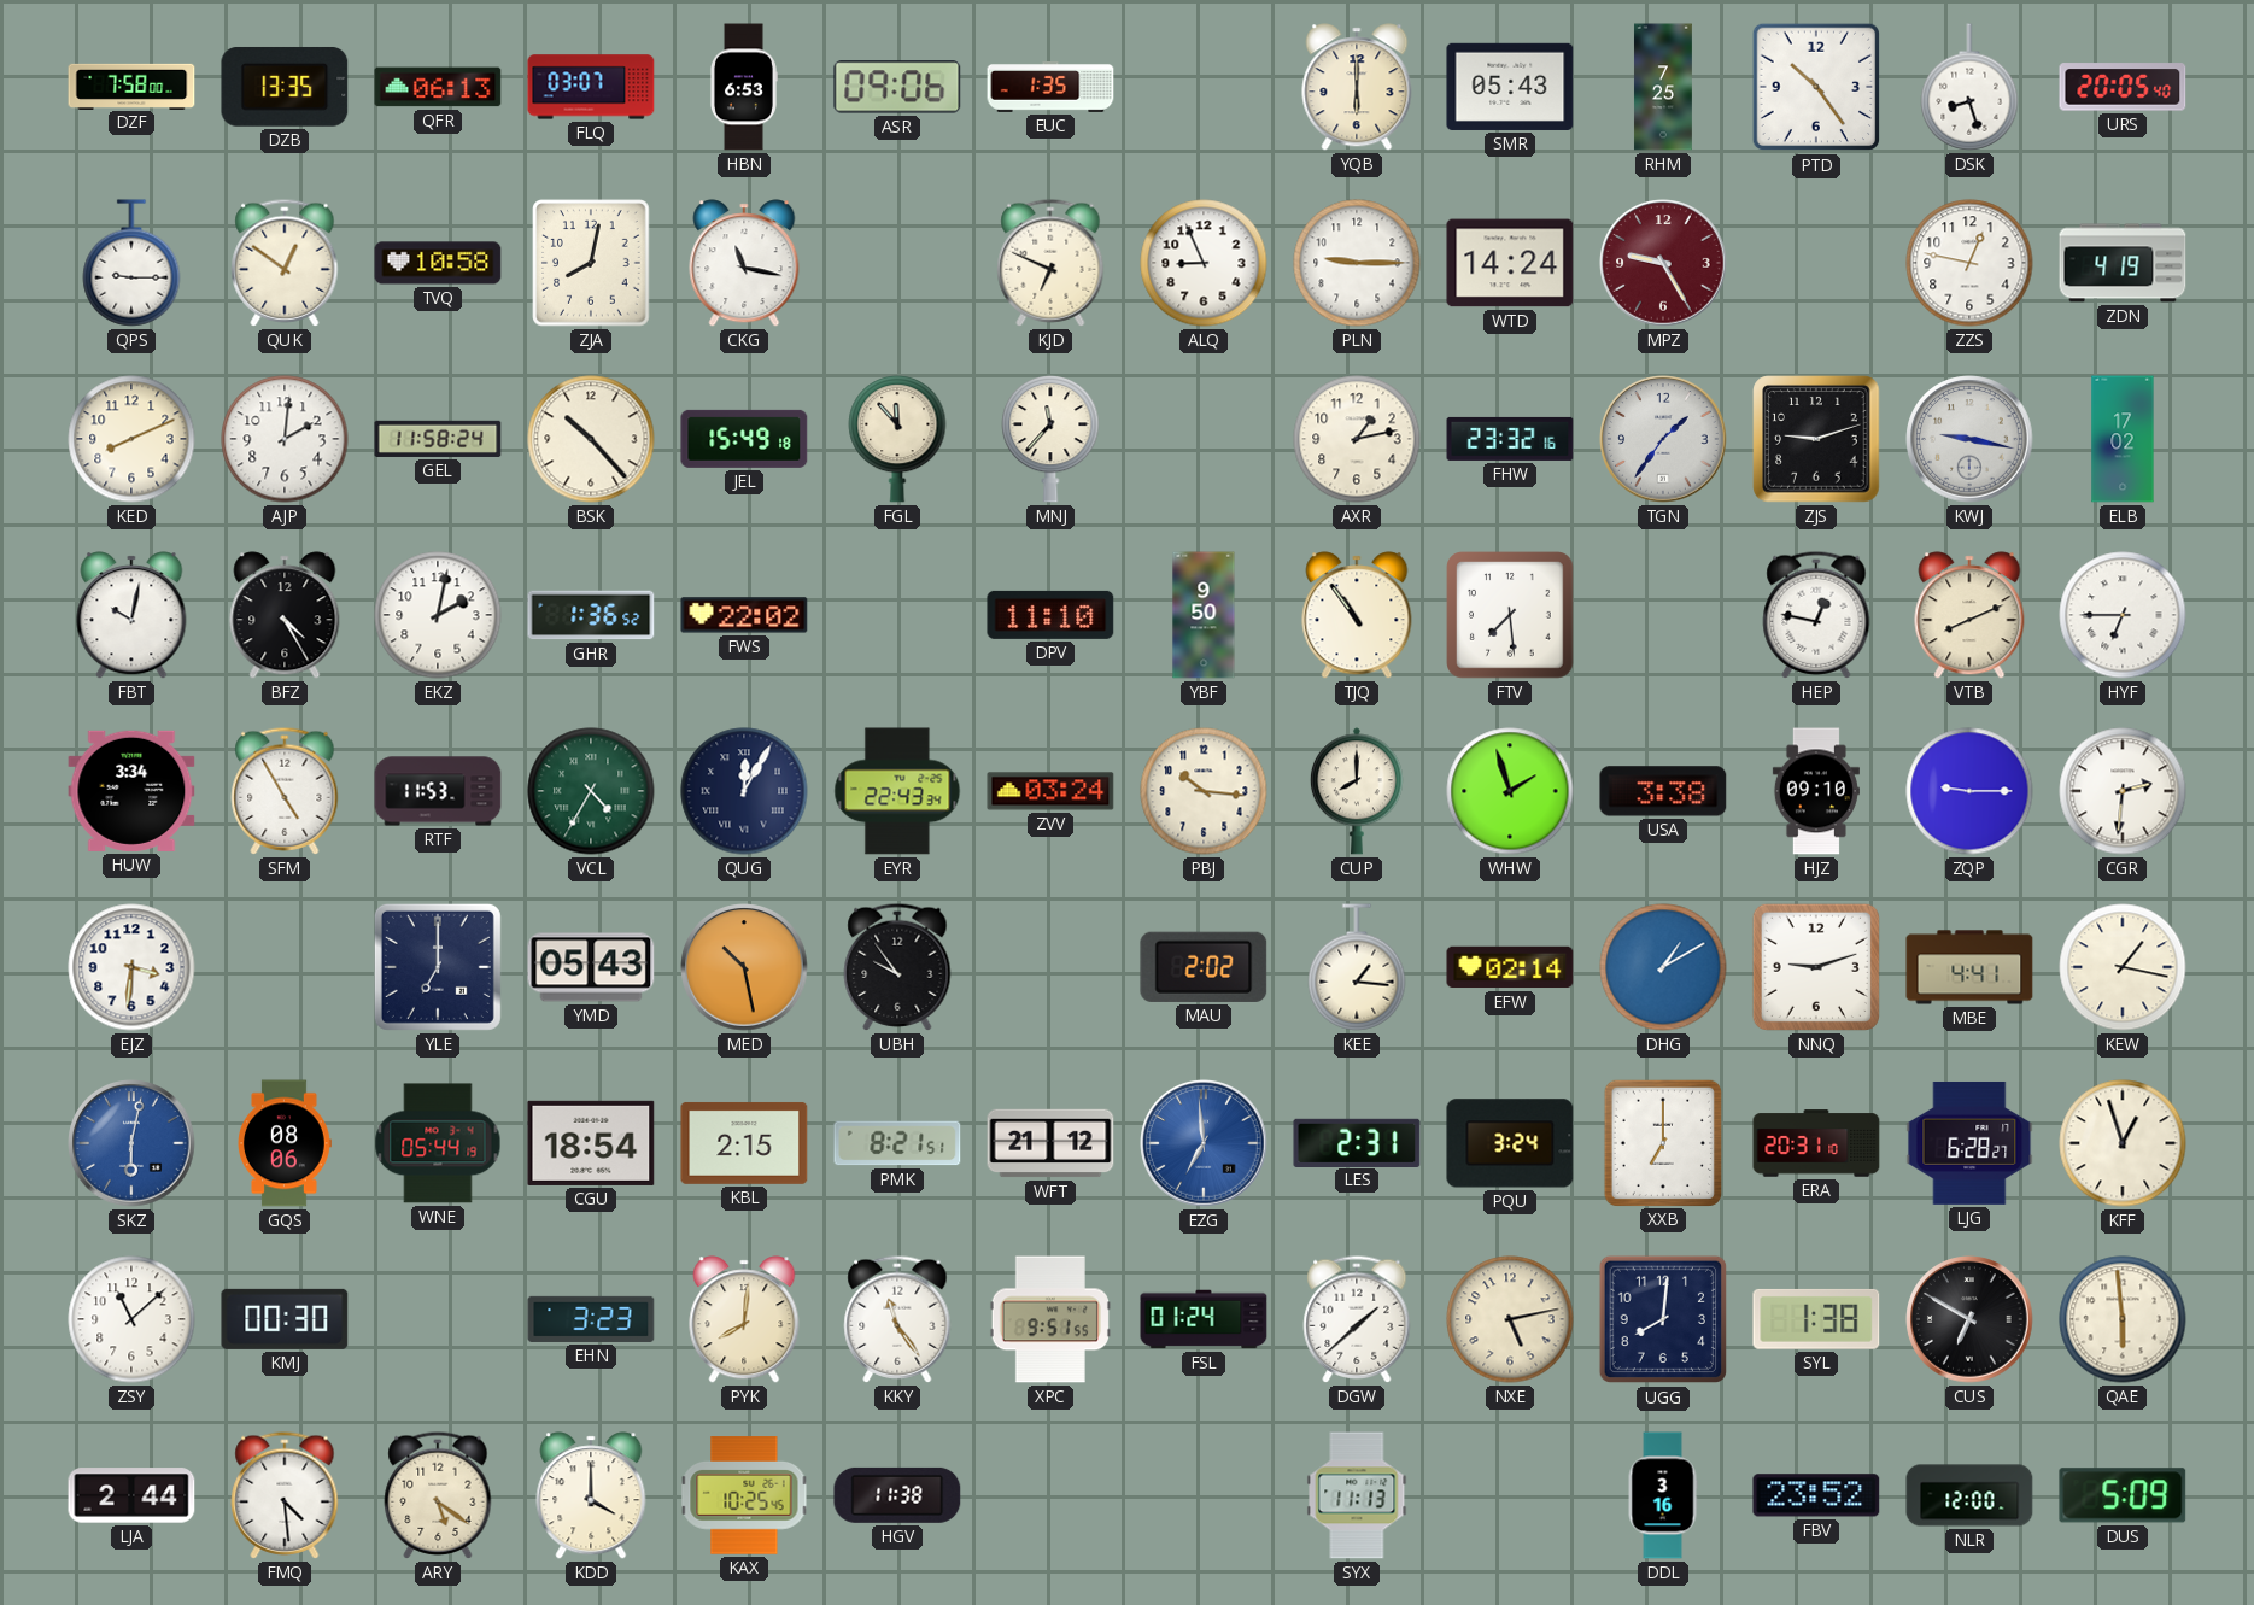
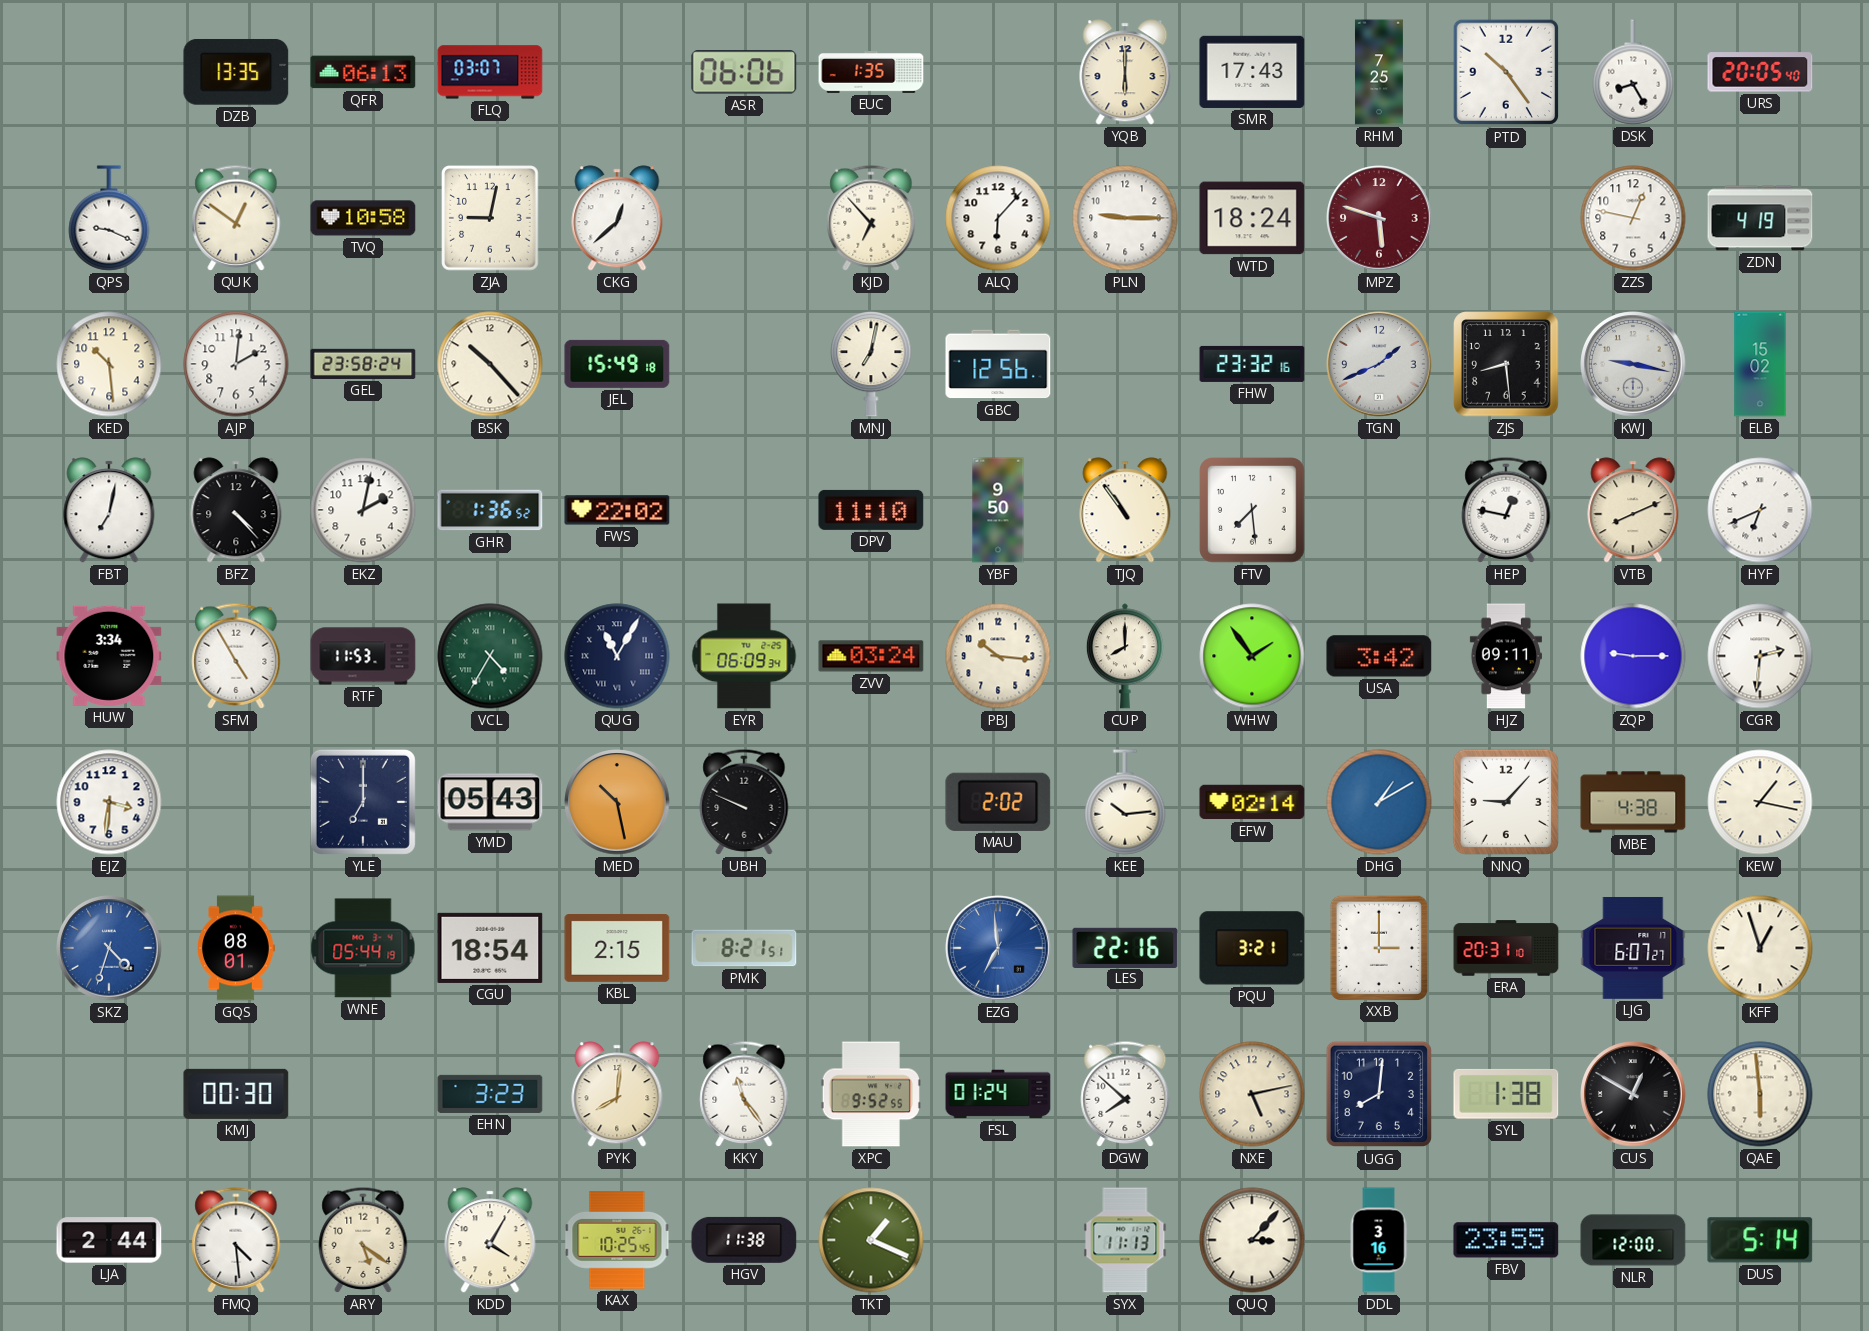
DZF: 7:58 -> none
HBN: 6:53 -> none
ASR: 09:06 -> 06:06
SMR: 05:43 -> 17:43
DSK: 8:27 -> 8:25
QPS: 9:15 -> 9:19
ZJA: 8:02 -> 9:02
CKG: 11:17 -> 12:38
KJD: 6:49 -> 6:53
ALQ: 8:56 -> 6:07
WTD: 14:24 -> 18:24
MPZ: 9:25 -> 5:48
KED: 8:11 -> 10:29
GEL: 11:58 -> 23:58
FGL: 11:53 -> none
MNJ: 11:37 -> 7:02
GBC: none -> 12:56
AXR: 1:13 -> none
TGN: 1:36 -> 1:41
ZJS: 9:12 -> 8:29
ELB: 17:02 -> 15:02
FBT: 10:02 -> 7:02
BFZ: 4:25 -> 4:23
HYF: 6:45 -> 6:41
QUG: 12:05 -> 11:05
EYR: 22:43 -> 06:09
WHW: 1:57 -> 1:54
USA: 3:38 -> 3:42
HJZ: 09:10 -> 09:11
UBH: 9:54 -> 9:49
KEE: 1:16 -> 10:14
NNQ: 9:12 -> 9:07
MBE: 4:41 -> 4:38
SKZ: 6:02 -> 4:33
GQS: 08:06 -> 08:01
WFT: 21:12 -> none
LES: 2:31 -> 22:16
PQU: 3:24 -> 3:21
XXB: 7:00 -> 3:00
LJG: 6:28 -> 6:07
ZSY: 11:08 -> none
XPC: 9:51 -> 9:52
DGW: 1:38 -> 7:52
CUS: 6:50 -> 12:50
KDD: 4:00 -> 4:05
TKT: none -> 1:19
QUQ: none -> 3:07
FBV: 23:52 -> 23:55
DUS: 5:09 -> 5:14
